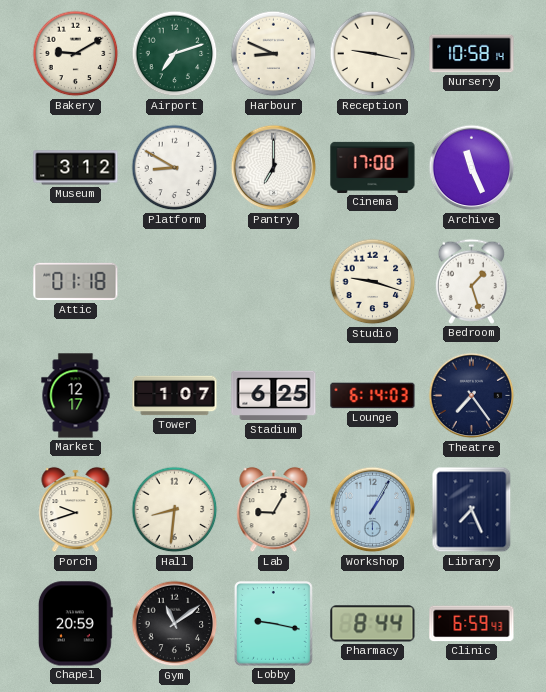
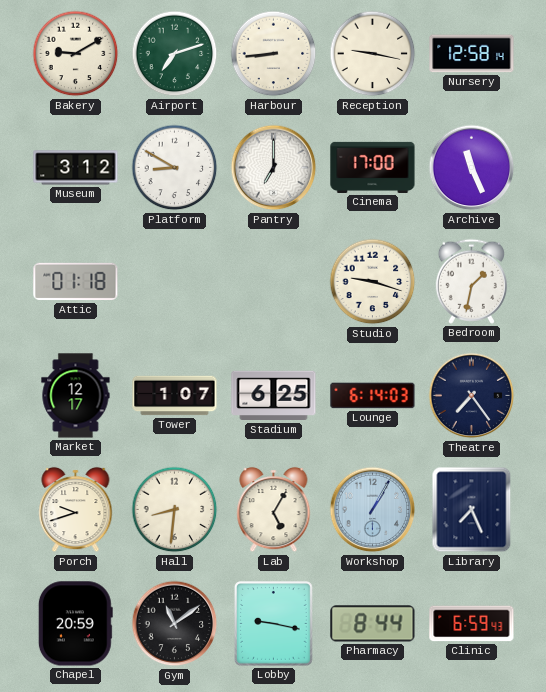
Harbour: 8:49 -> 8:44
Nursery: 10:58 -> 12:58
Bedroom: 1:27 -> 1:32
Lab: 9:05 -> 5:05
